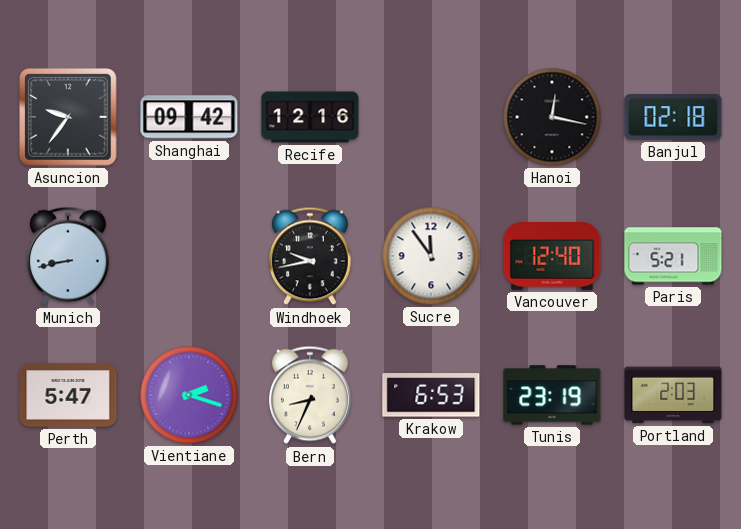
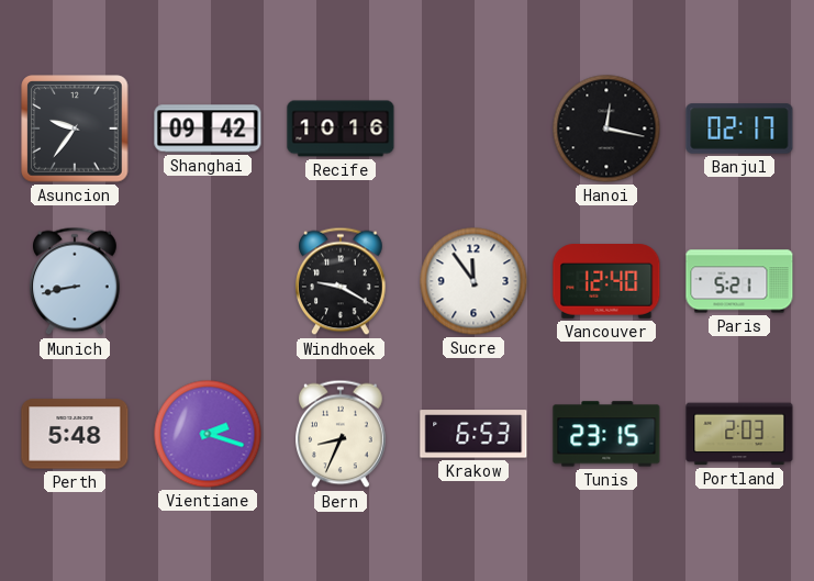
Recife: 12:16 -> 10:16
Banjul: 02:18 -> 02:17
Windhoek: 9:43 -> 9:20
Perth: 5:47 -> 5:48
Tunis: 23:19 -> 23:15
